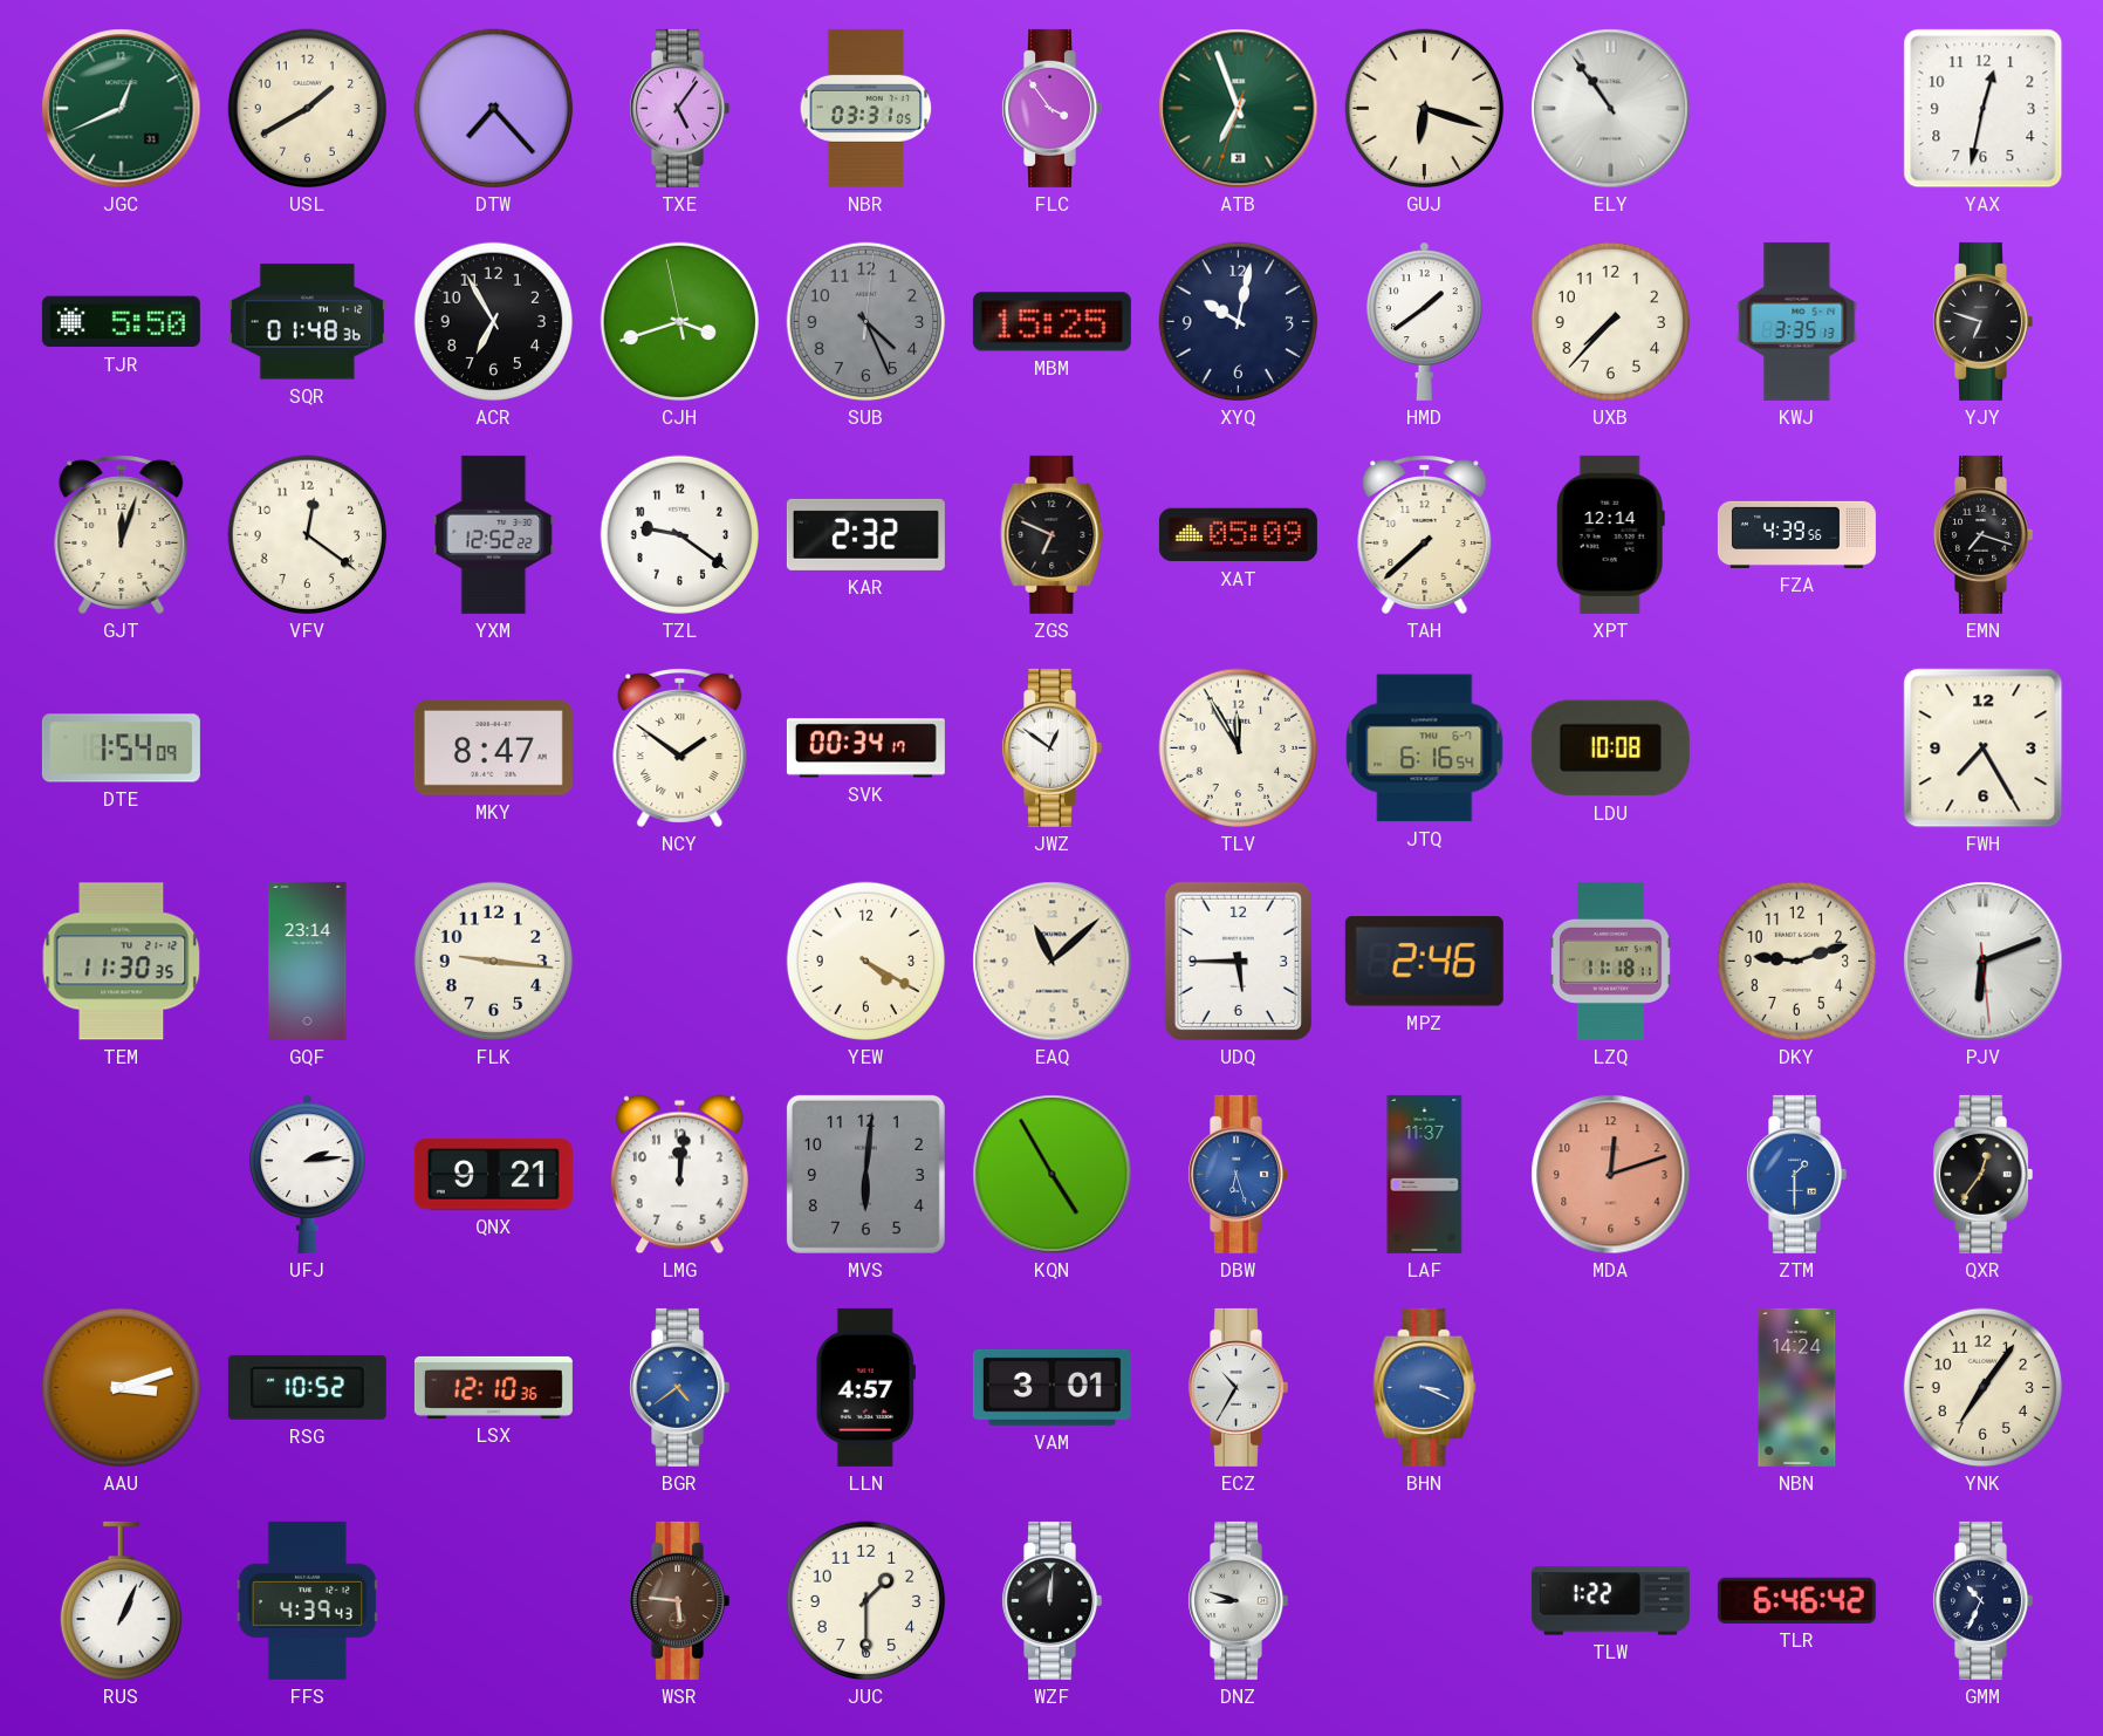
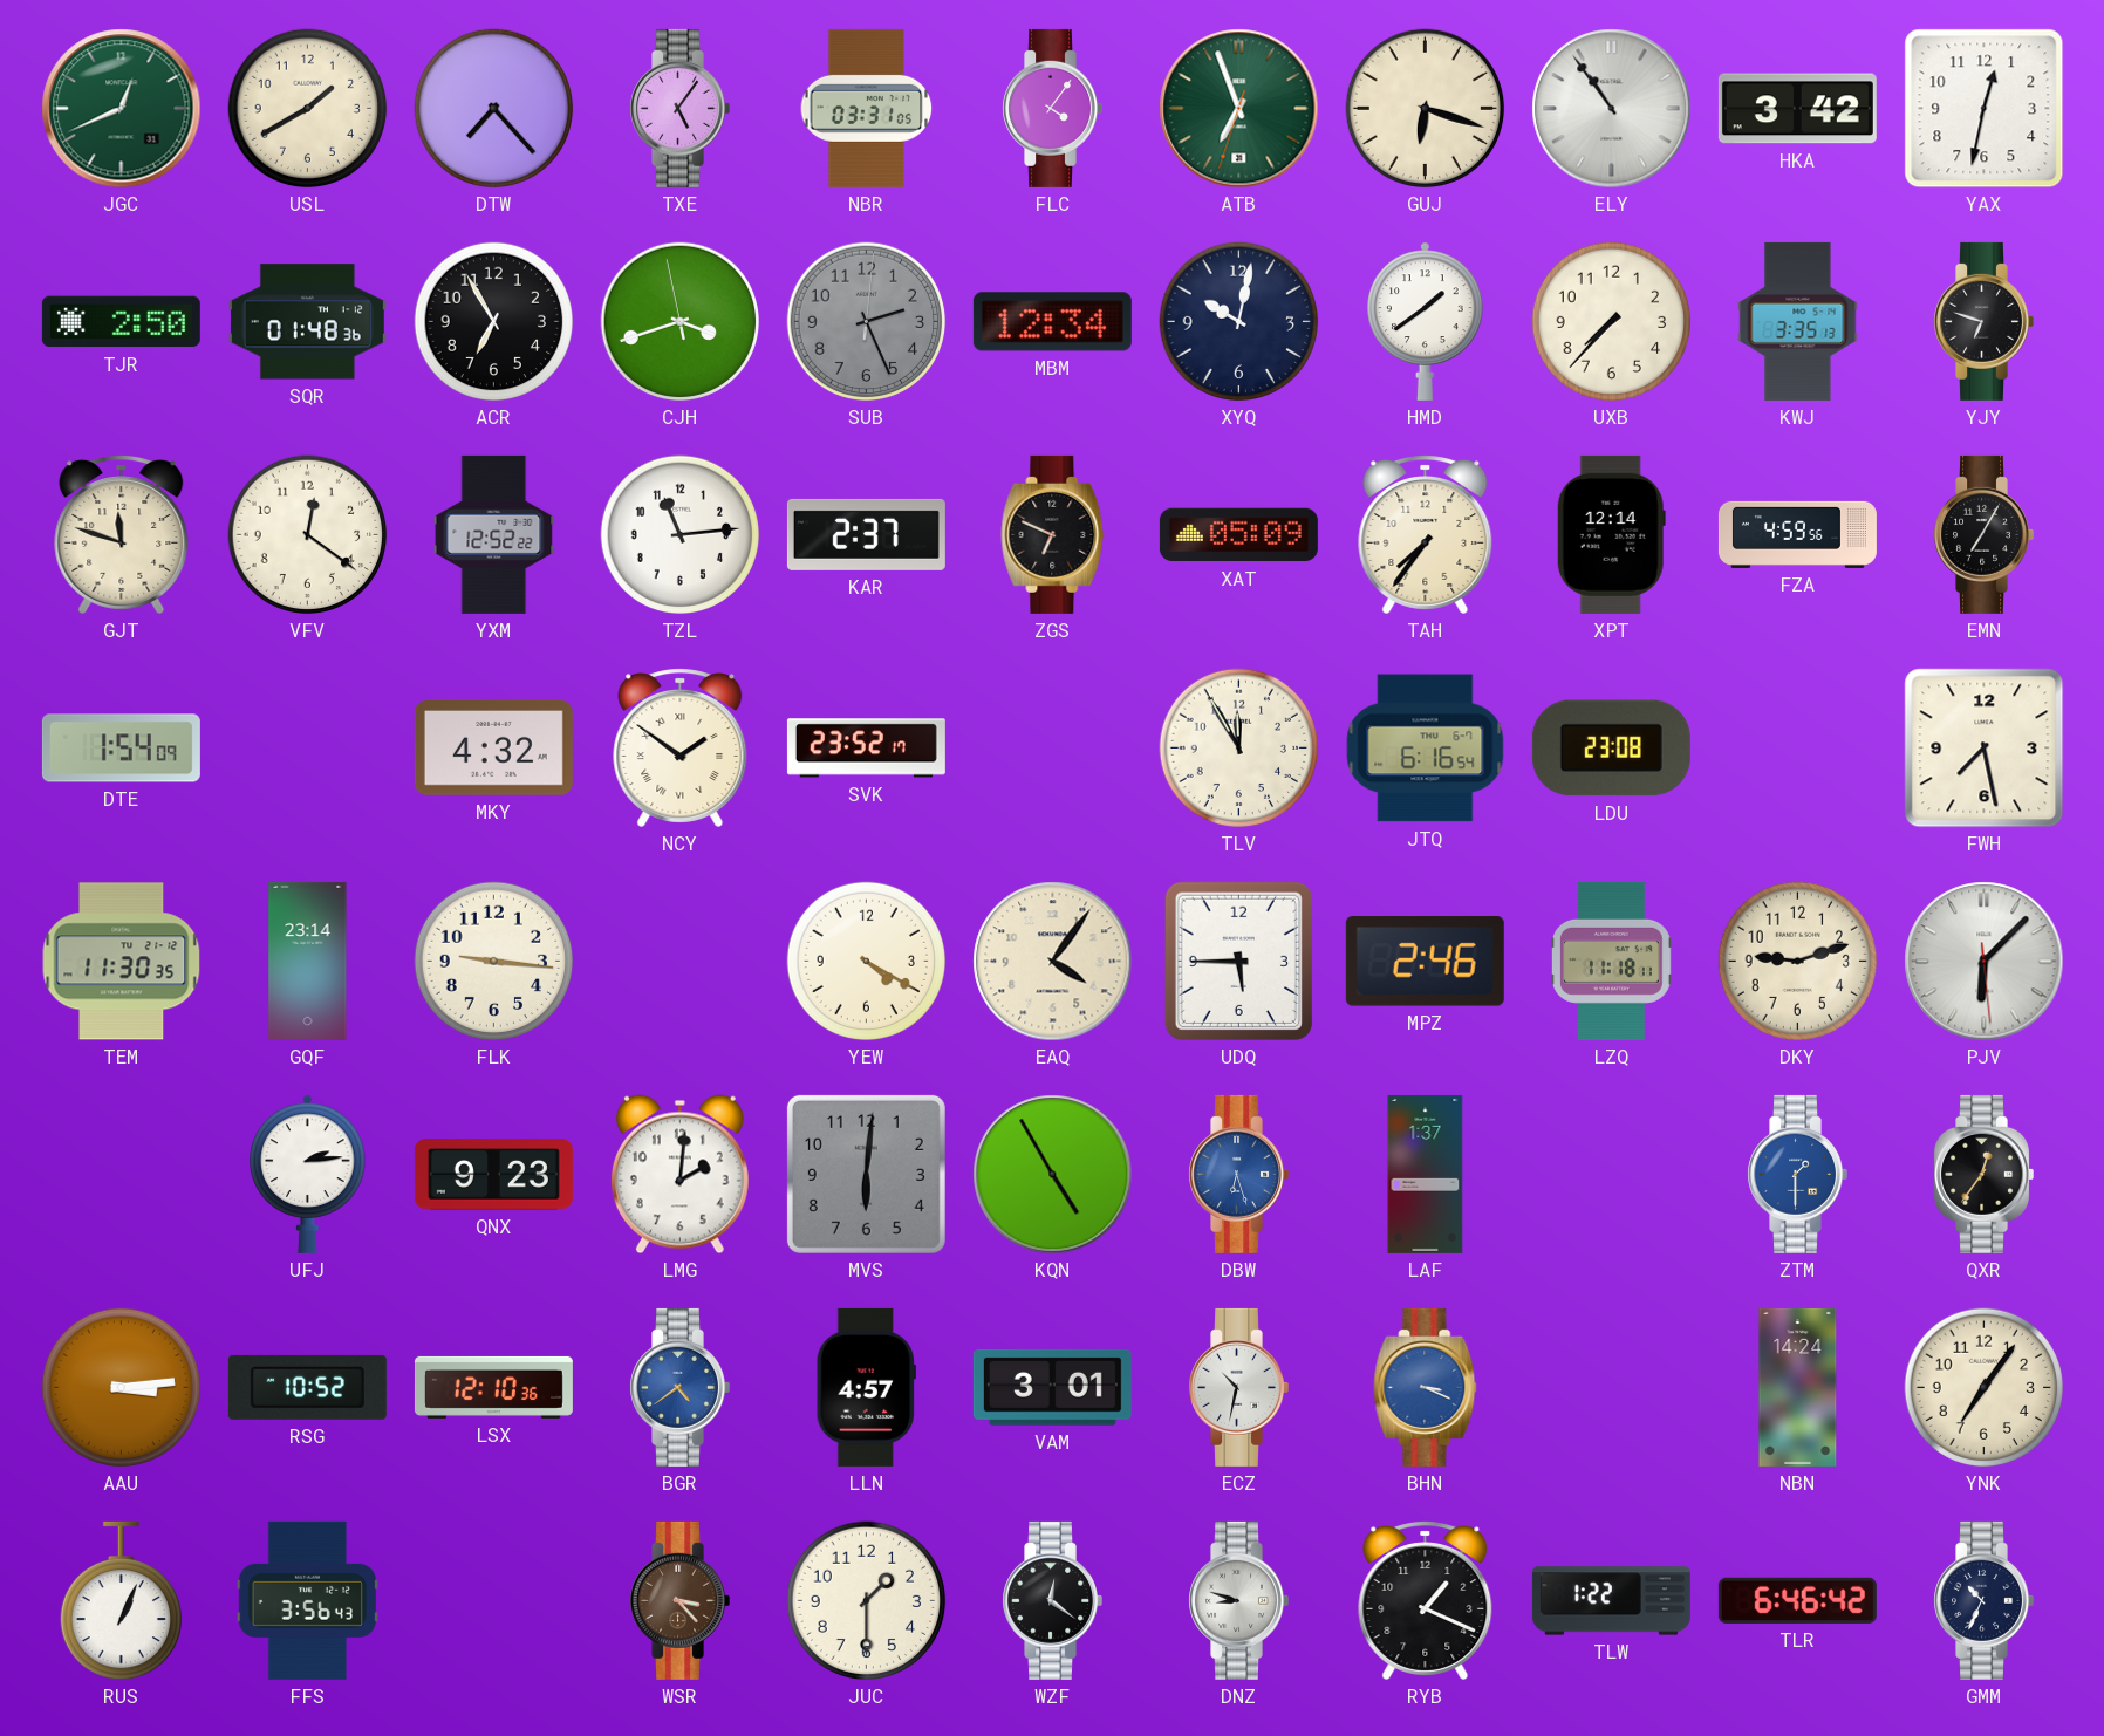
FLC: 3:54 -> 4:06
HKA: none -> 3:42
TJR: 5:50 -> 2:50
SUB: 4:26 -> 2:26
MBM: 15:25 -> 12:34
GJT: 12:03 -> 11:48
TZL: 9:21 -> 11:14
KAR: 2:32 -> 2:37
TAH: 7:38 -> 7:36
FZA: 4:39 -> 4:59
EMN: 7:18 -> 7:05
MKY: 8:47 -> 4:32
SVK: 00:34 -> 23:52
JWZ: 12:51 -> none
LDU: 10:08 -> 23:08
FWH: 7:25 -> 7:28
EAQ: 11:08 -> 4:06
PJV: 6:11 -> 6:07
QNX: 9:21 -> 9:23
LMG: 12:01 -> 2:01
LAF: 11:37 -> 1:37
MDA: 12:12 -> none
AAU: 3:12 -> 3:14
ECZ: 10:35 -> 10:32
FFS: 4:39 -> 3:56
WSR: 5:46 -> 3:23
WZF: 12:01 -> 12:21
RYB: none -> 1:19
